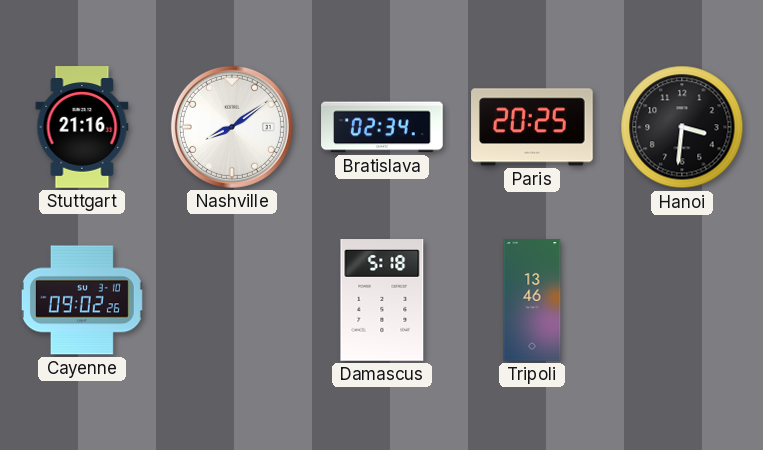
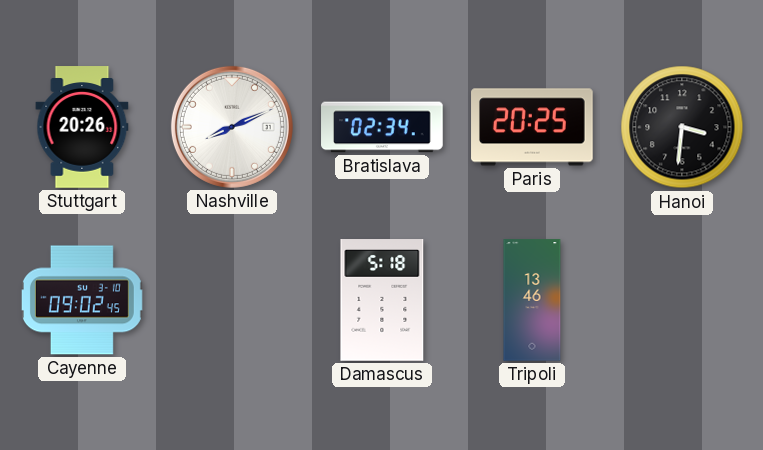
Stuttgart: 21:16 -> 20:26
Nashville: 8:09 -> 8:11
Cayenne: 09:02:26 -> 09:02:45
